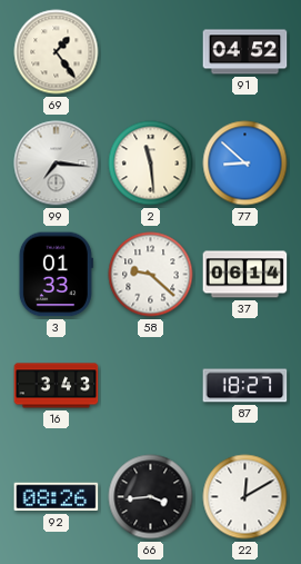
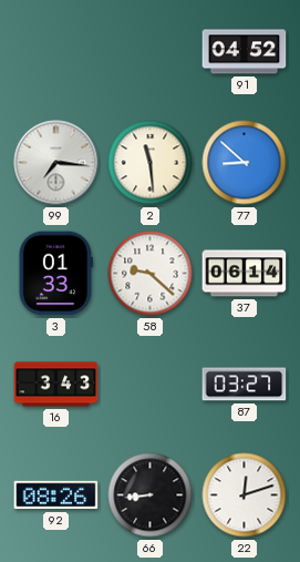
69: 1:24 -> none
87: 18:27 -> 03:27
66: 3:44 -> 8:44
22: 12:10 -> 12:12
